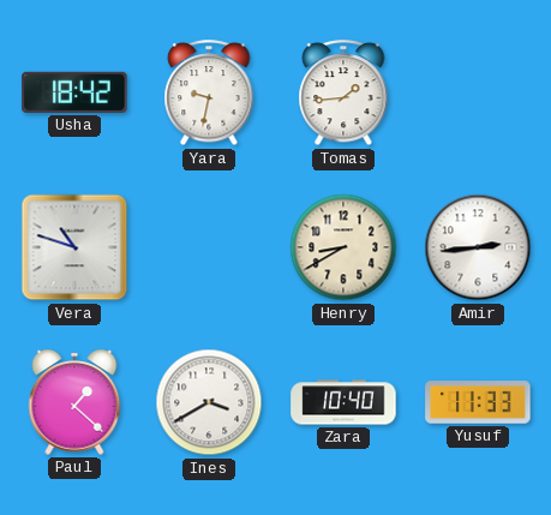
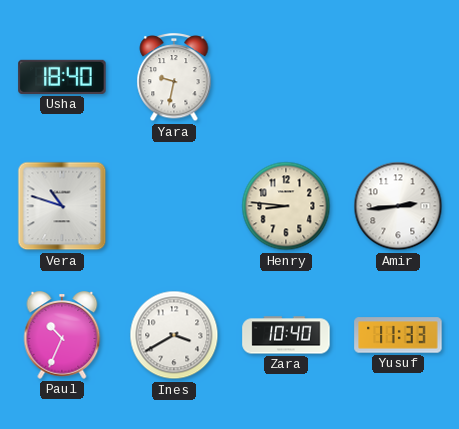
Usha: 18:42 -> 18:40
Tomas: 1:44 -> none
Henry: 8:40 -> 8:46
Paul: 1:22 -> 10:34
